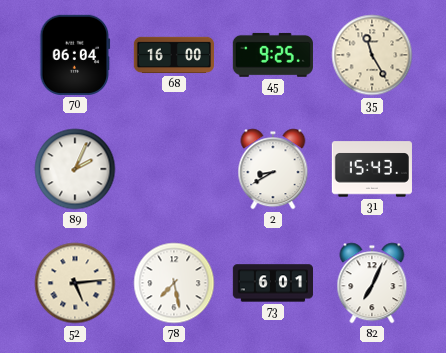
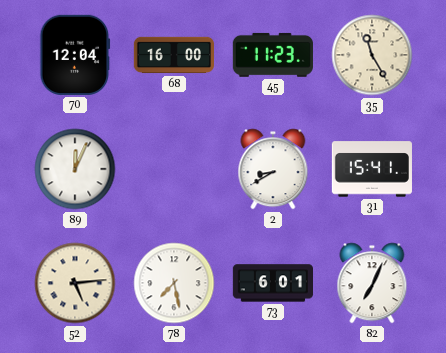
70: 06:04 -> 12:04
45: 9:25 -> 11:23
89: 2:04 -> 12:04
31: 15:43 -> 15:41
